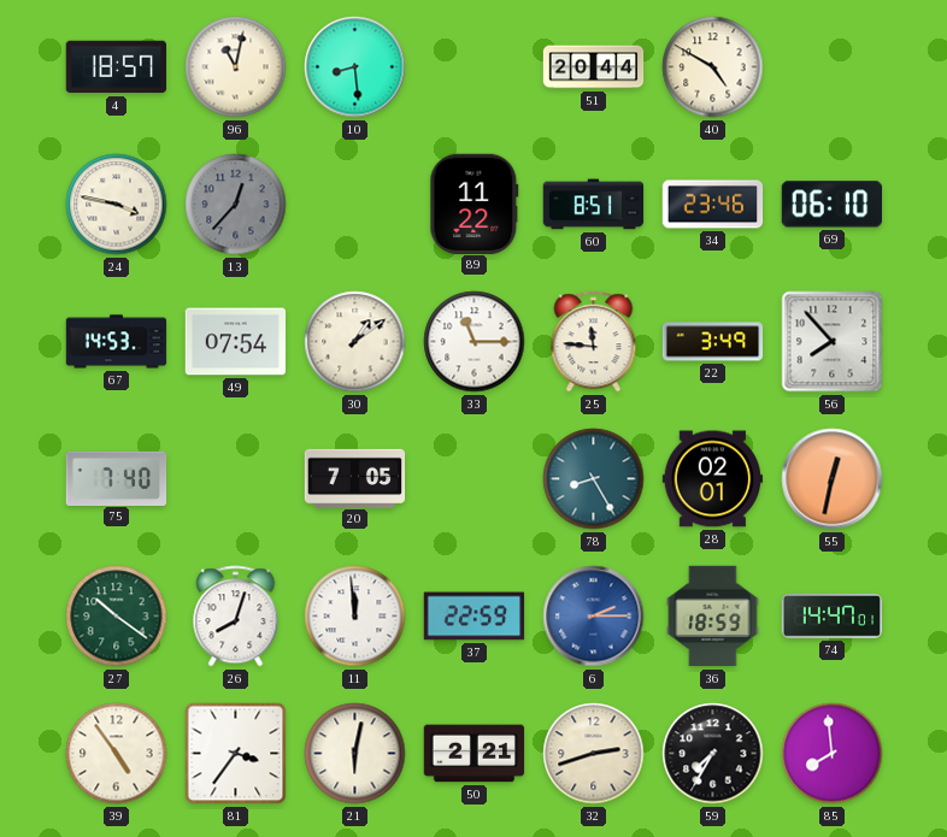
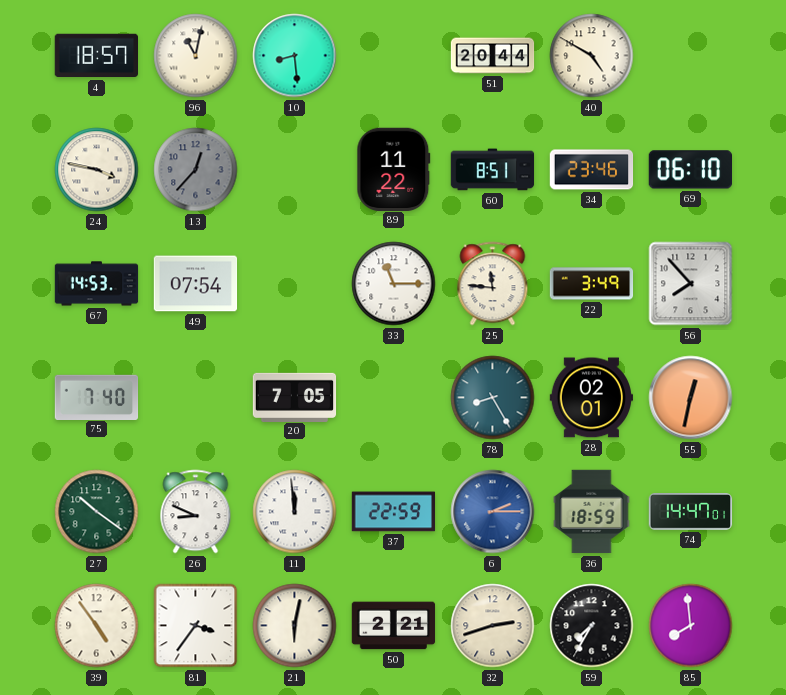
30: 1:09 -> none
26: 8:03 -> 8:49
